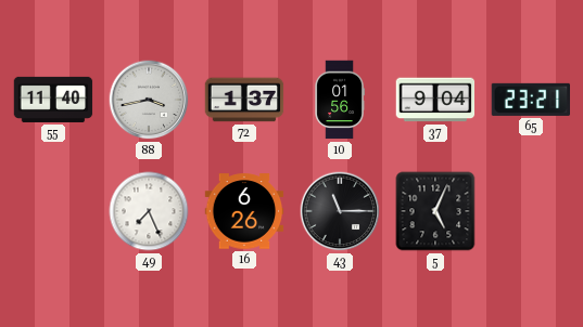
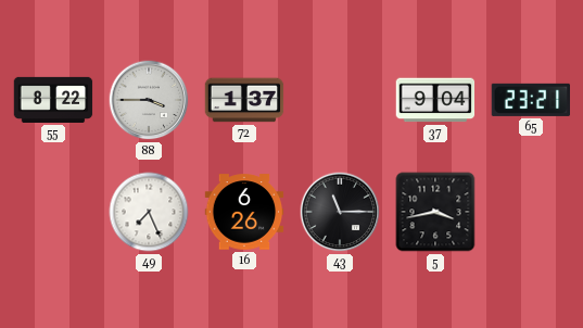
55: 11:40 -> 8:22
88: 3:43 -> 3:45
10: 01:56 -> none
5: 5:04 -> 3:43
